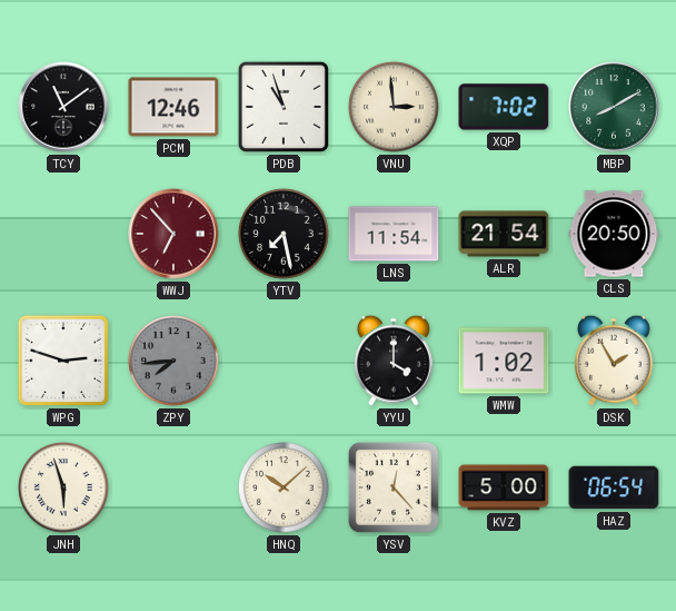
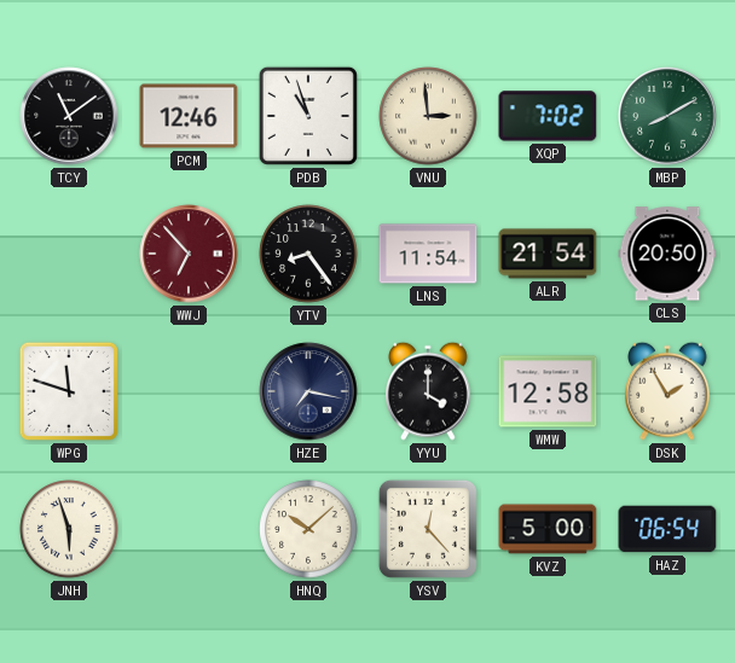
YTV: 7:28 -> 8:24
WPG: 2:48 -> 11:48
ZPY: 7:44 -> none
HZE: none -> 7:17
WMW: 1:02 -> 12:58
